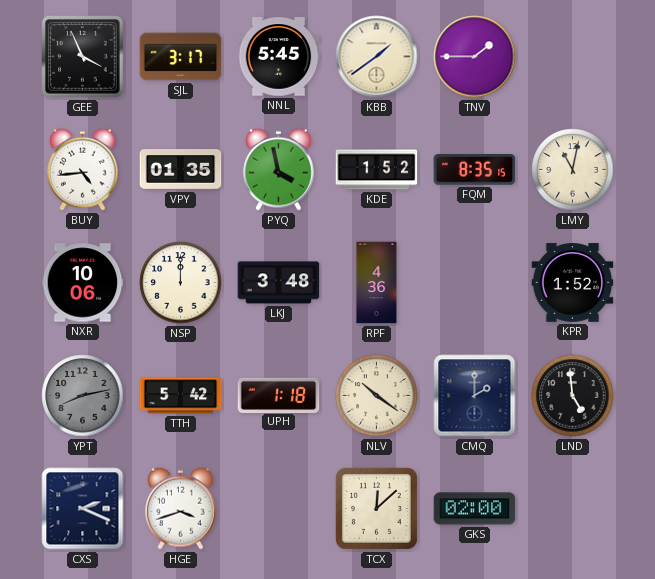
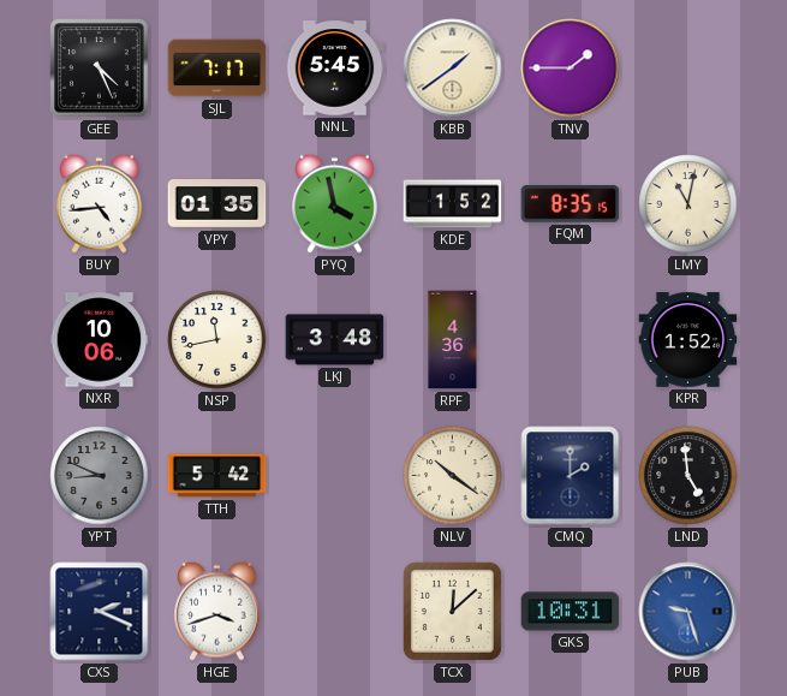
GEE: 3:56 -> 4:26
SJL: 3:17 -> 7:17
NSP: 12:00 -> 11:43
YPT: 8:13 -> 8:49
UPH: 1:18 -> none
GKS: 02:00 -> 10:31
PUB: none -> 9:27
